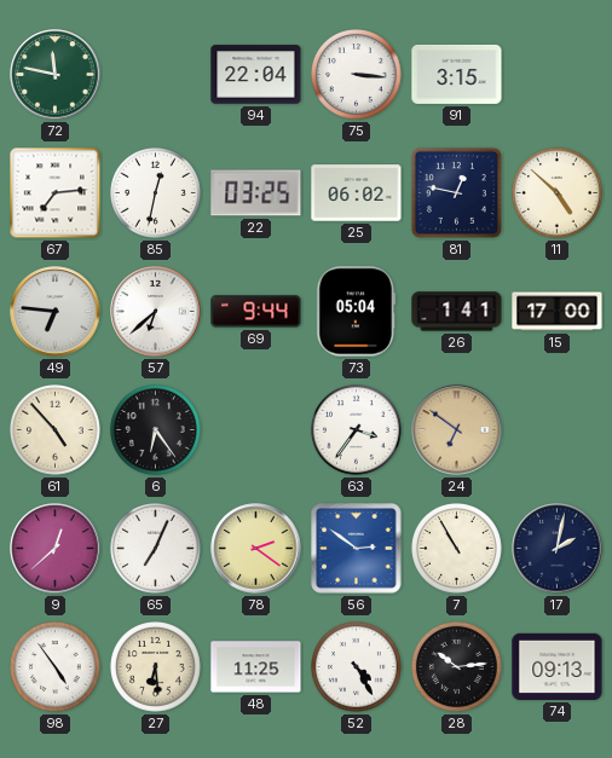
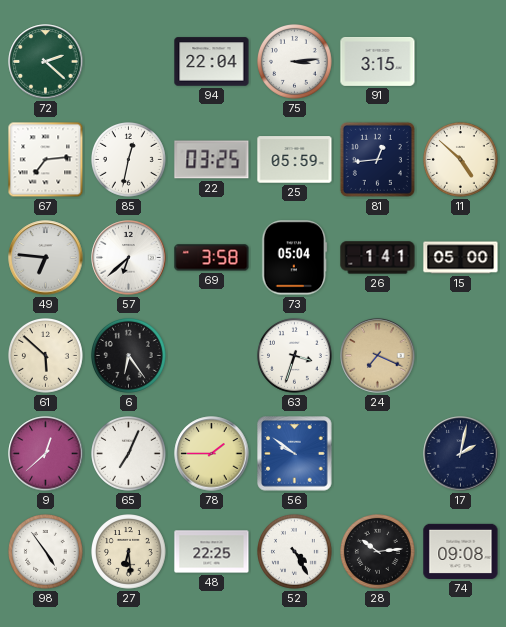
72: 11:47 -> 2:22
75: 3:16 -> 3:14
25: 06:02 -> 05:59
81: 12:47 -> 12:44
69: 9:44 -> 3:58
15: 17:00 -> 05:00
61: 4:53 -> 5:52
63: 3:36 -> 3:33
24: 6:51 -> 7:19
78: 2:21 -> 1:45
56: 2:51 -> 9:51
7: 10:55 -> none
48: 11:25 -> 22:25
74: 09:13 -> 09:08
